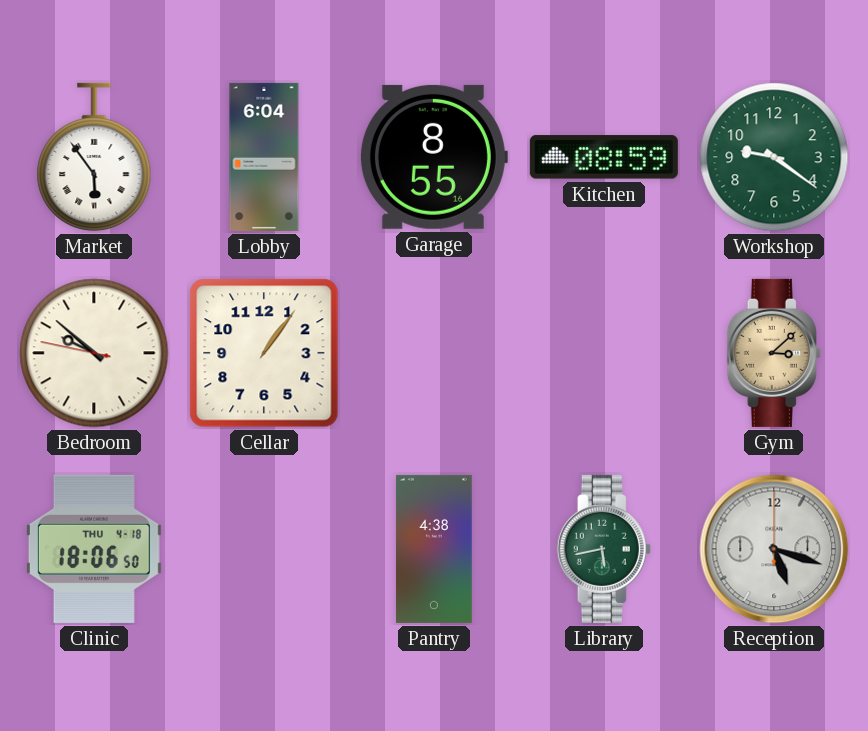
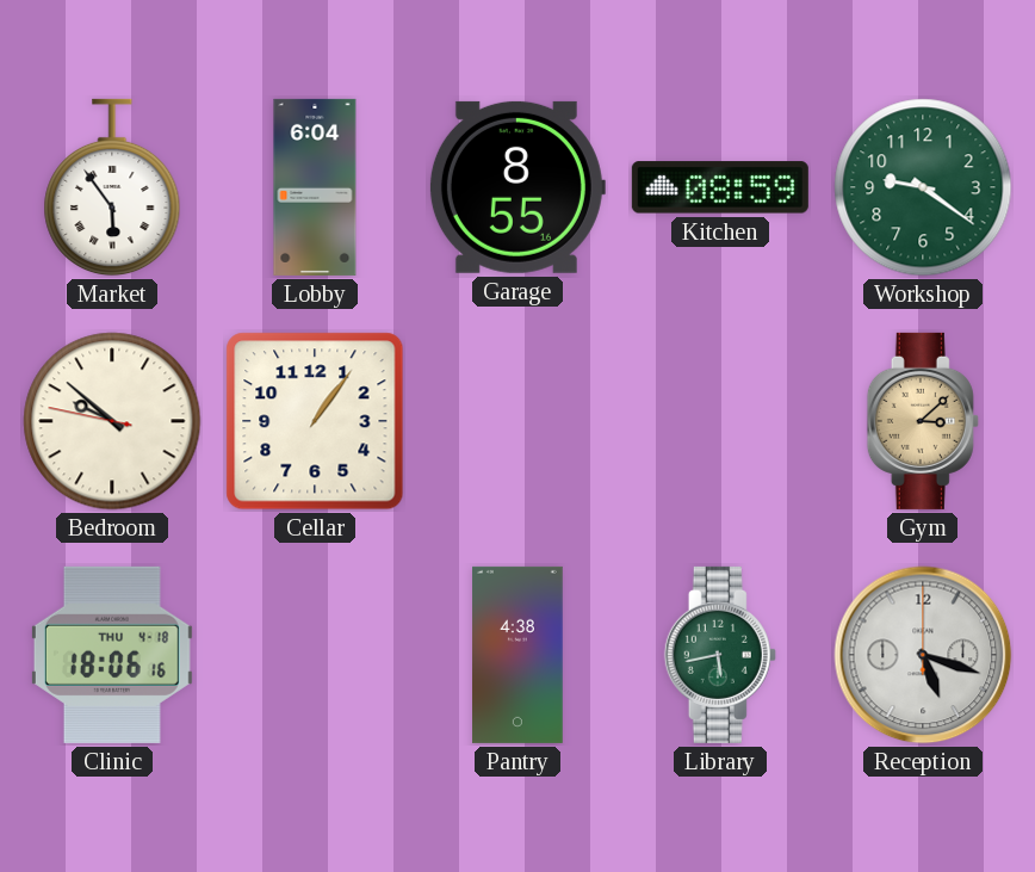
Clinic: 18:06:50 -> 18:06:16
